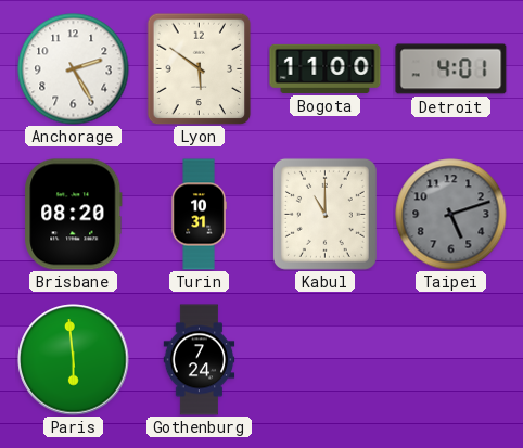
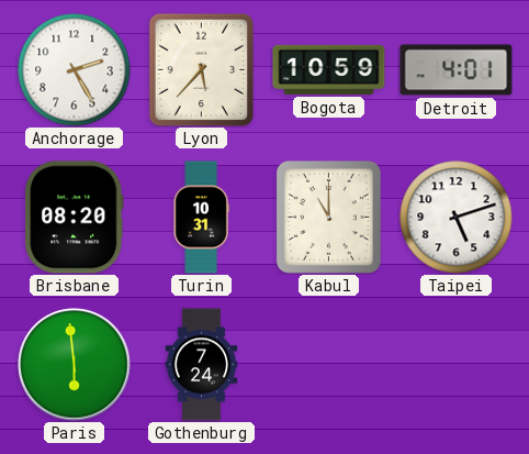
Lyon: 5:51 -> 5:37
Bogota: 11:00 -> 10:59
Taipei dial: grey -> white
